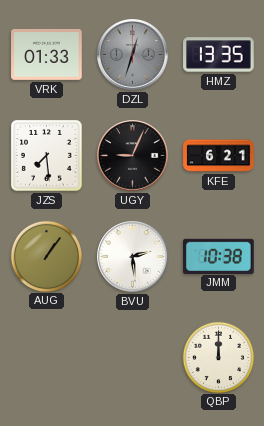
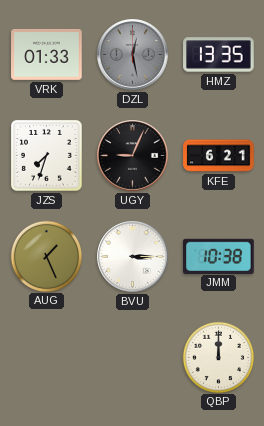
DZL: 12:33 -> 12:28
JZS: 7:29 -> 7:33
AUG: 1:06 -> 1:26
BVU: 2:29 -> 3:15
